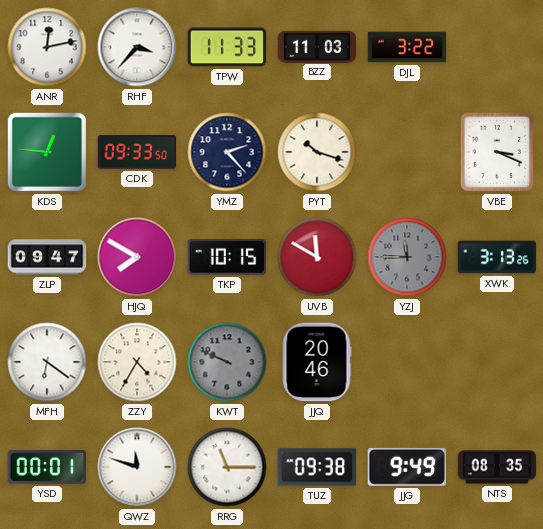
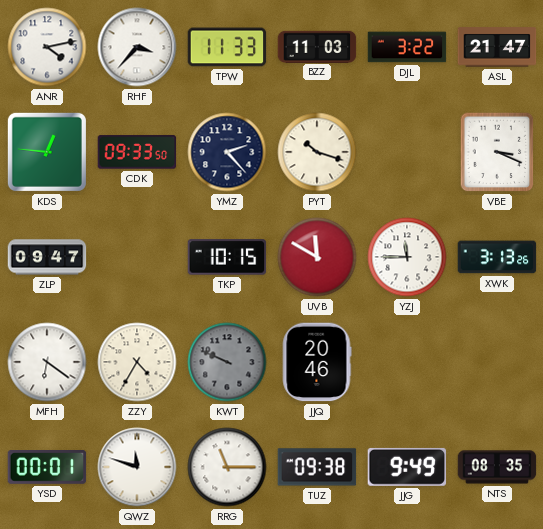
ANR: 12:13 -> 4:13
ASL: none -> 21:47
HJQ: 7:50 -> none
YZJ dial: grey -> white
